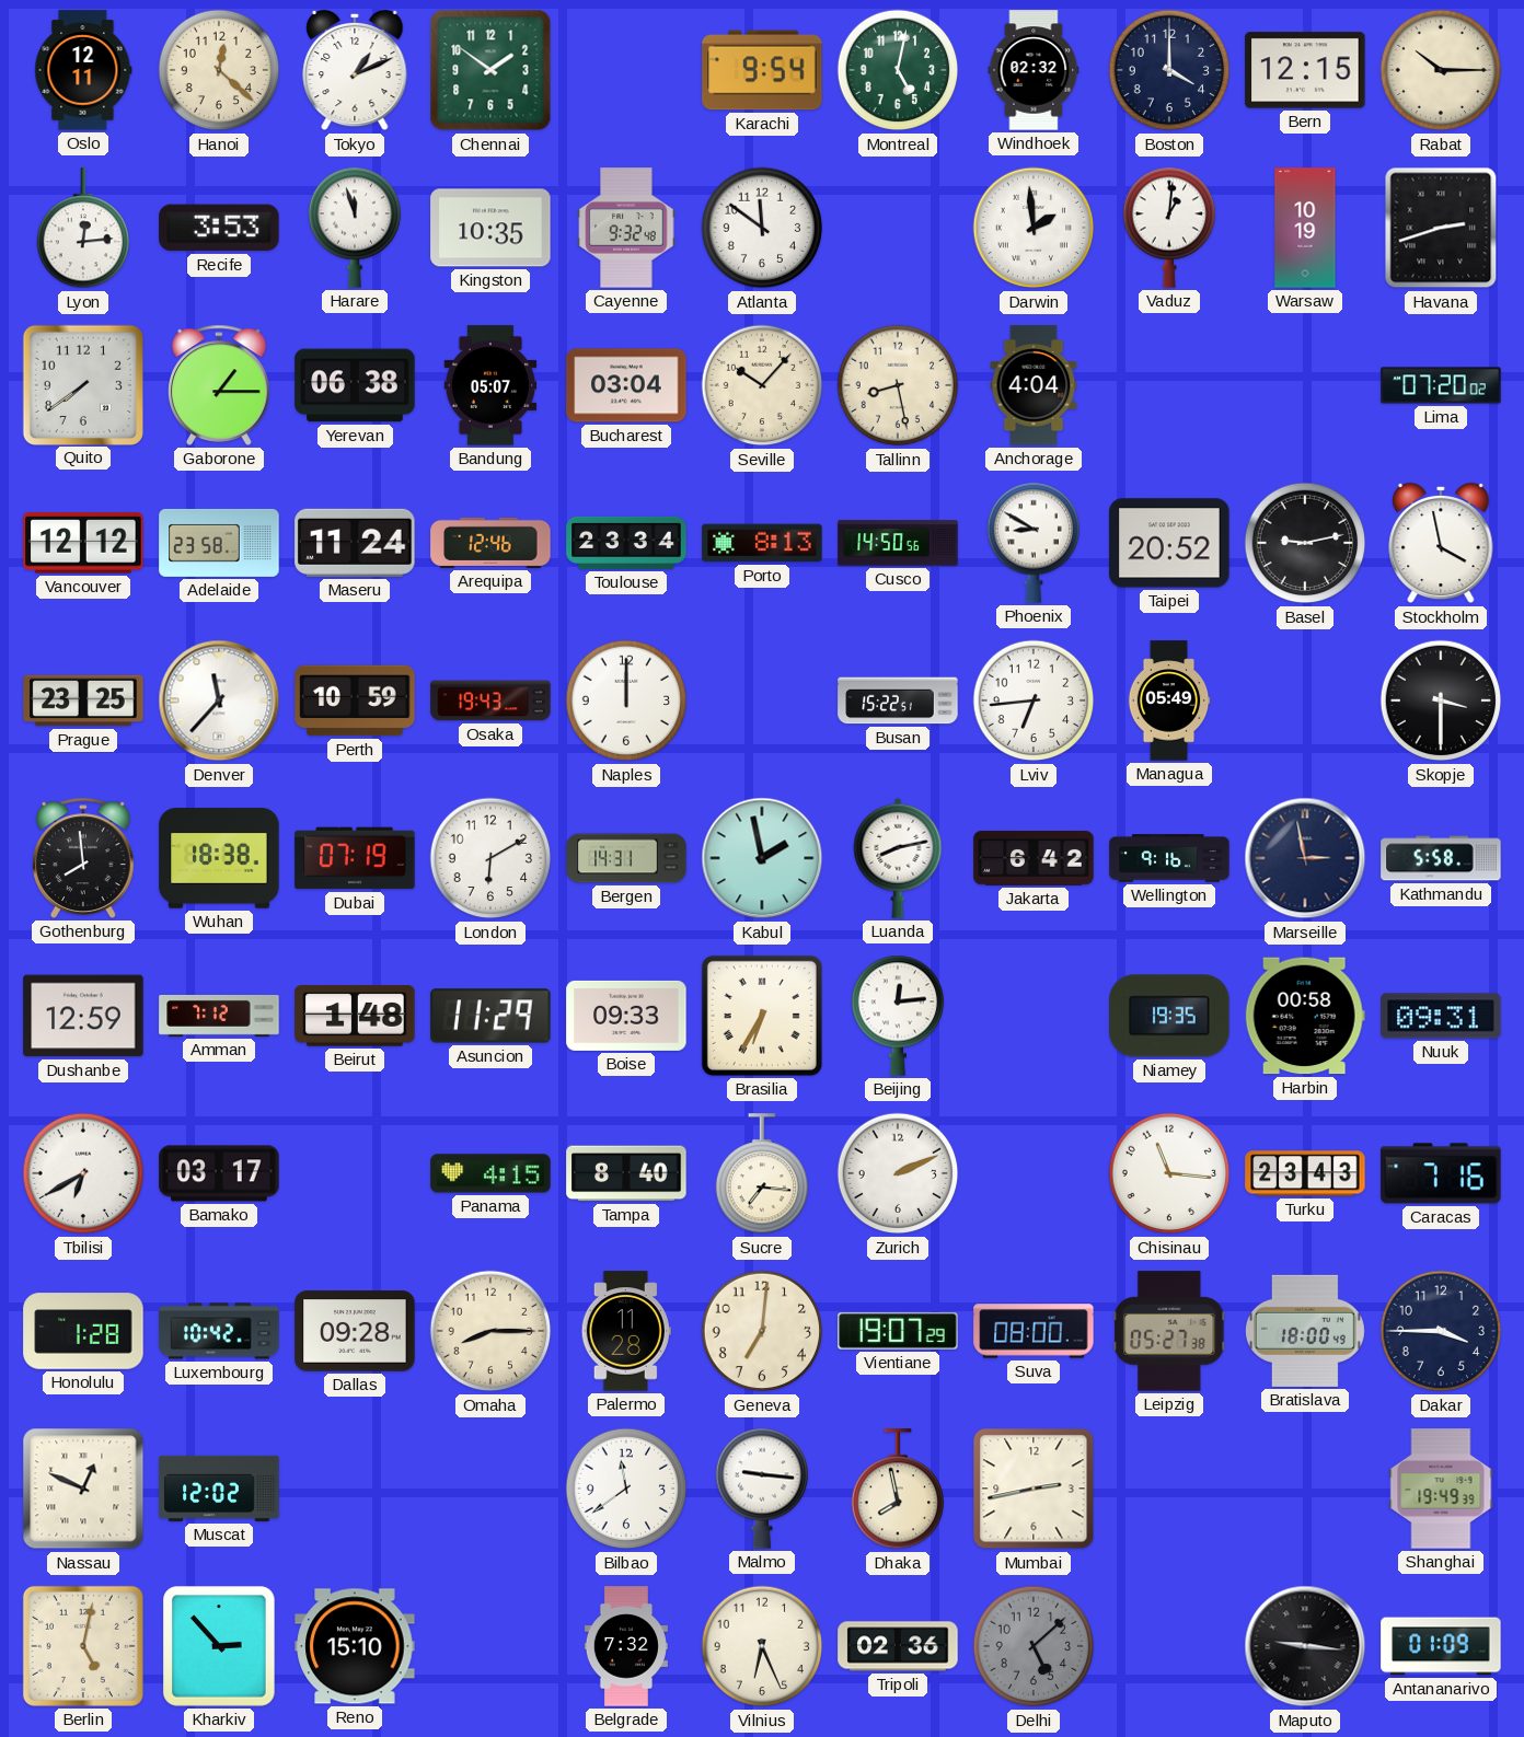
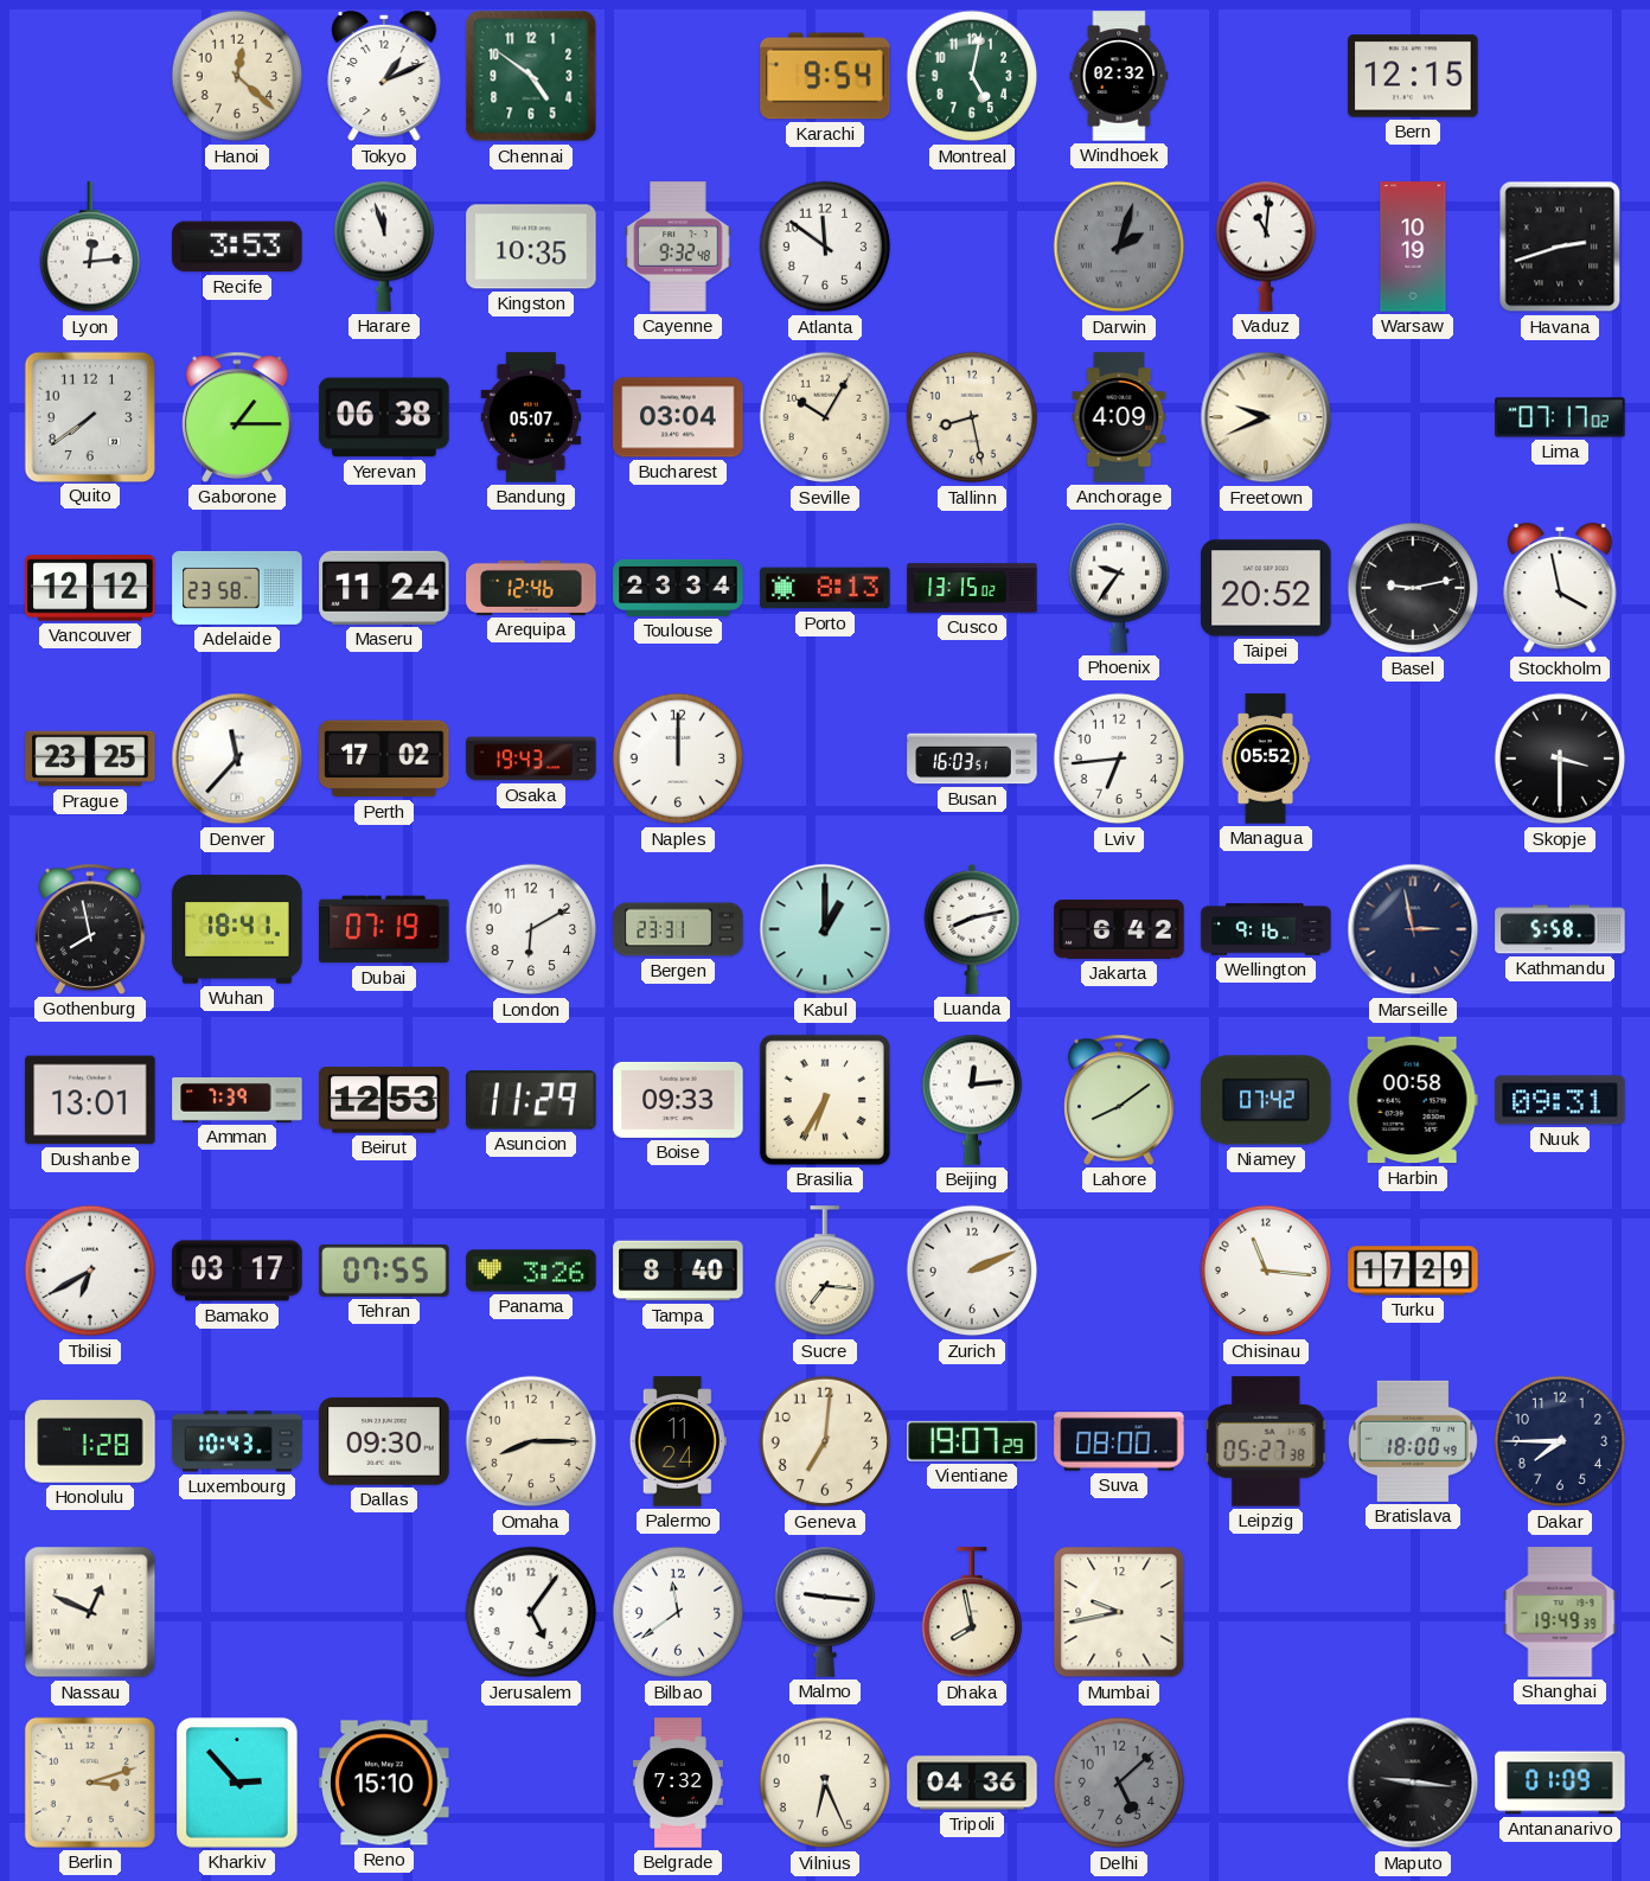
Oslo: 12:11 -> none
Chennai: 1:51 -> 4:51
Boston: 4:00 -> none
Rabat: 10:15 -> none
Darwin: 1:59 -> 2:03
Darwin dial: white -> grey
Vaduz: 1:01 -> 11:01
Seville: 10:07 -> 10:05
Anchorage: 4:04 -> 4:09
Freetown: none -> 9:41
Lima: 07:20 -> 07:17
Cusco: 14:50 -> 13:15
Phoenix: 8:50 -> 9:36
Perth: 10:59 -> 17:02
Busan: 15:22 -> 16:03
Managua: 05:49 -> 05:52
Gothenburg: 7:59 -> 7:58
Wuhan: 18:38 -> 18:41
Bergen: 14:31 -> 23:31
Kabul: 1:58 -> 1:00
Dushanbe: 12:59 -> 13:01
Amman: 7:12 -> 7:39
Beirut: 1:48 -> 12:53
Lahore: none -> 8:09
Niamey: 19:35 -> 07:42
Tehran: none -> 07:55
Panama: 4:15 -> 3:26
Turku: 23:43 -> 17:29
Caracas: 7:16 -> none
Luxembourg: 10:42 -> 10:43
Dallas: 09:28 -> 09:30
Palermo: 11:28 -> 11:24
Dakar: 3:45 -> 7:45
Muscat: 12:02 -> none
Jerusalem: none -> 5:06
Mumbai: 2:43 -> 9:43
Berlin: 5:02 -> 3:12
Tripoli: 02:36 -> 04:36
